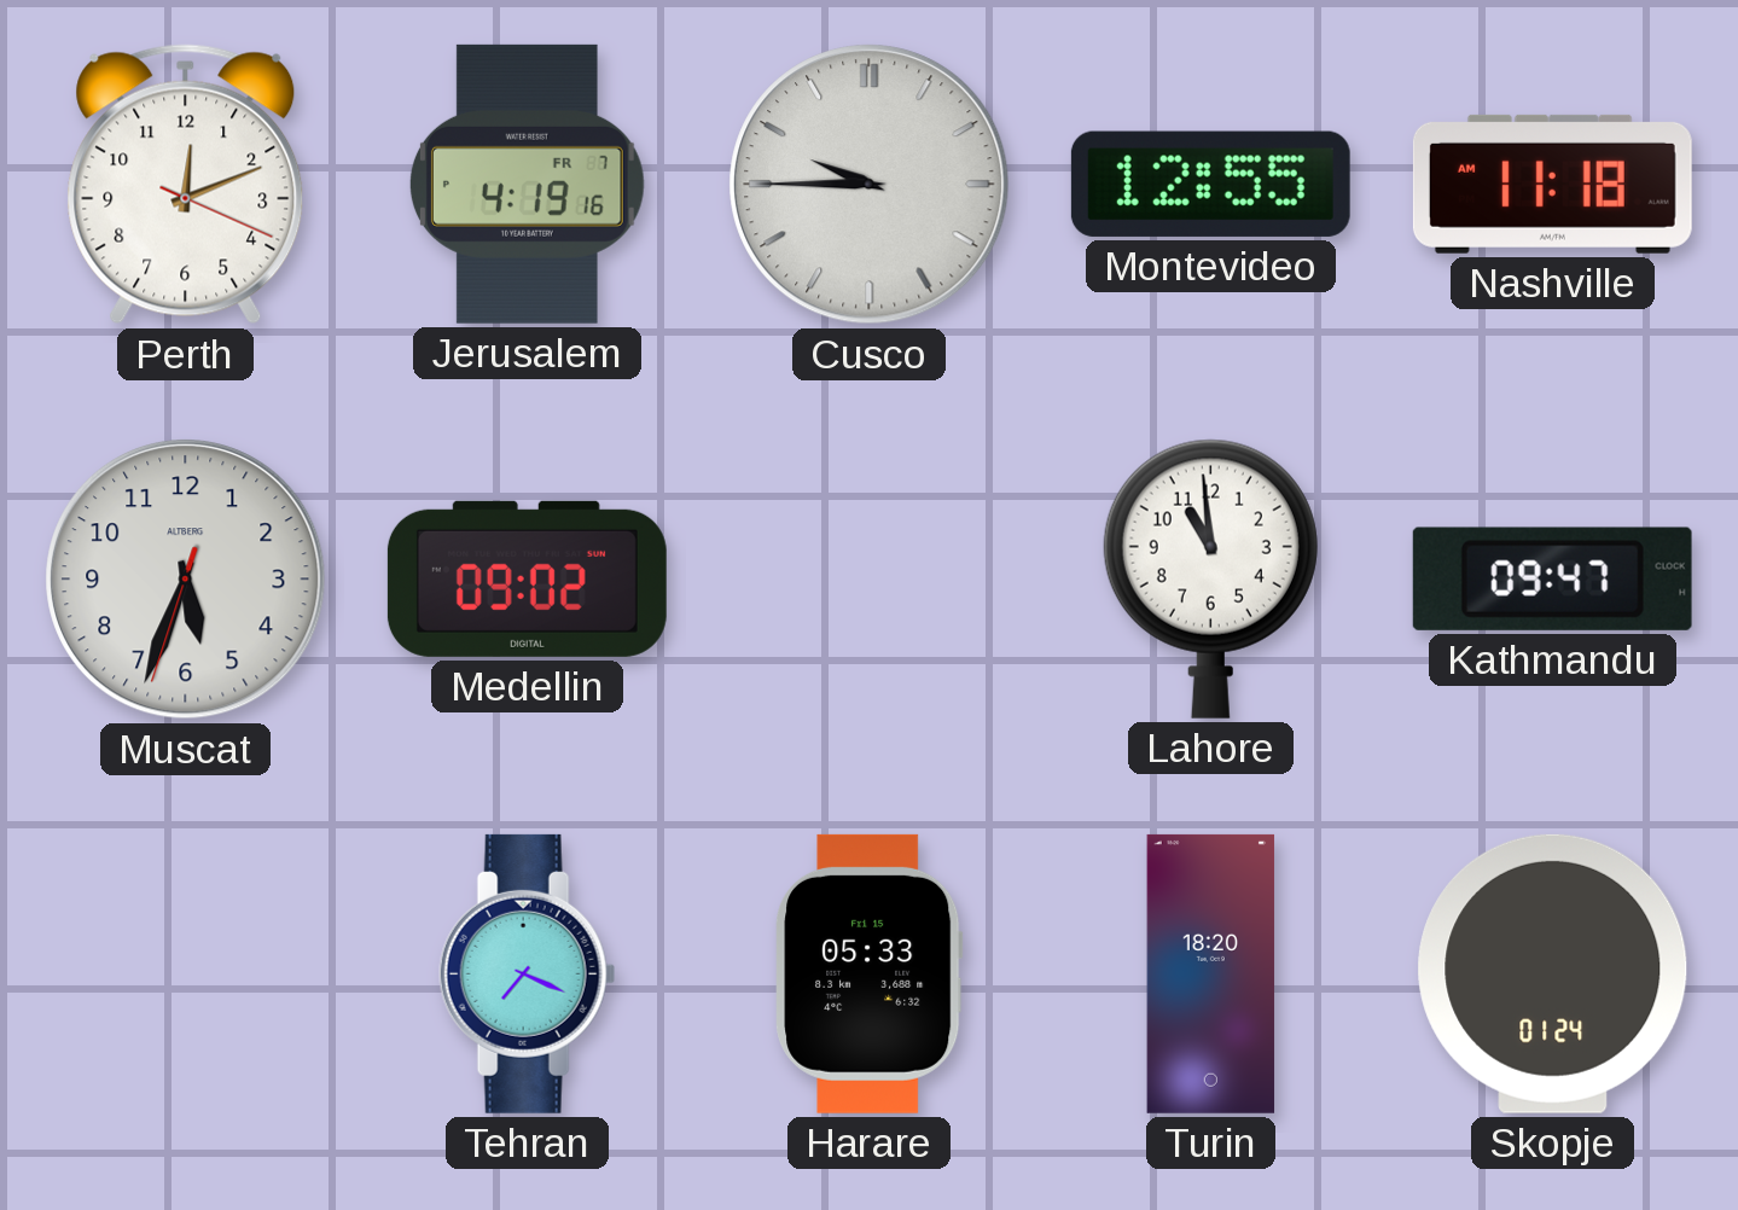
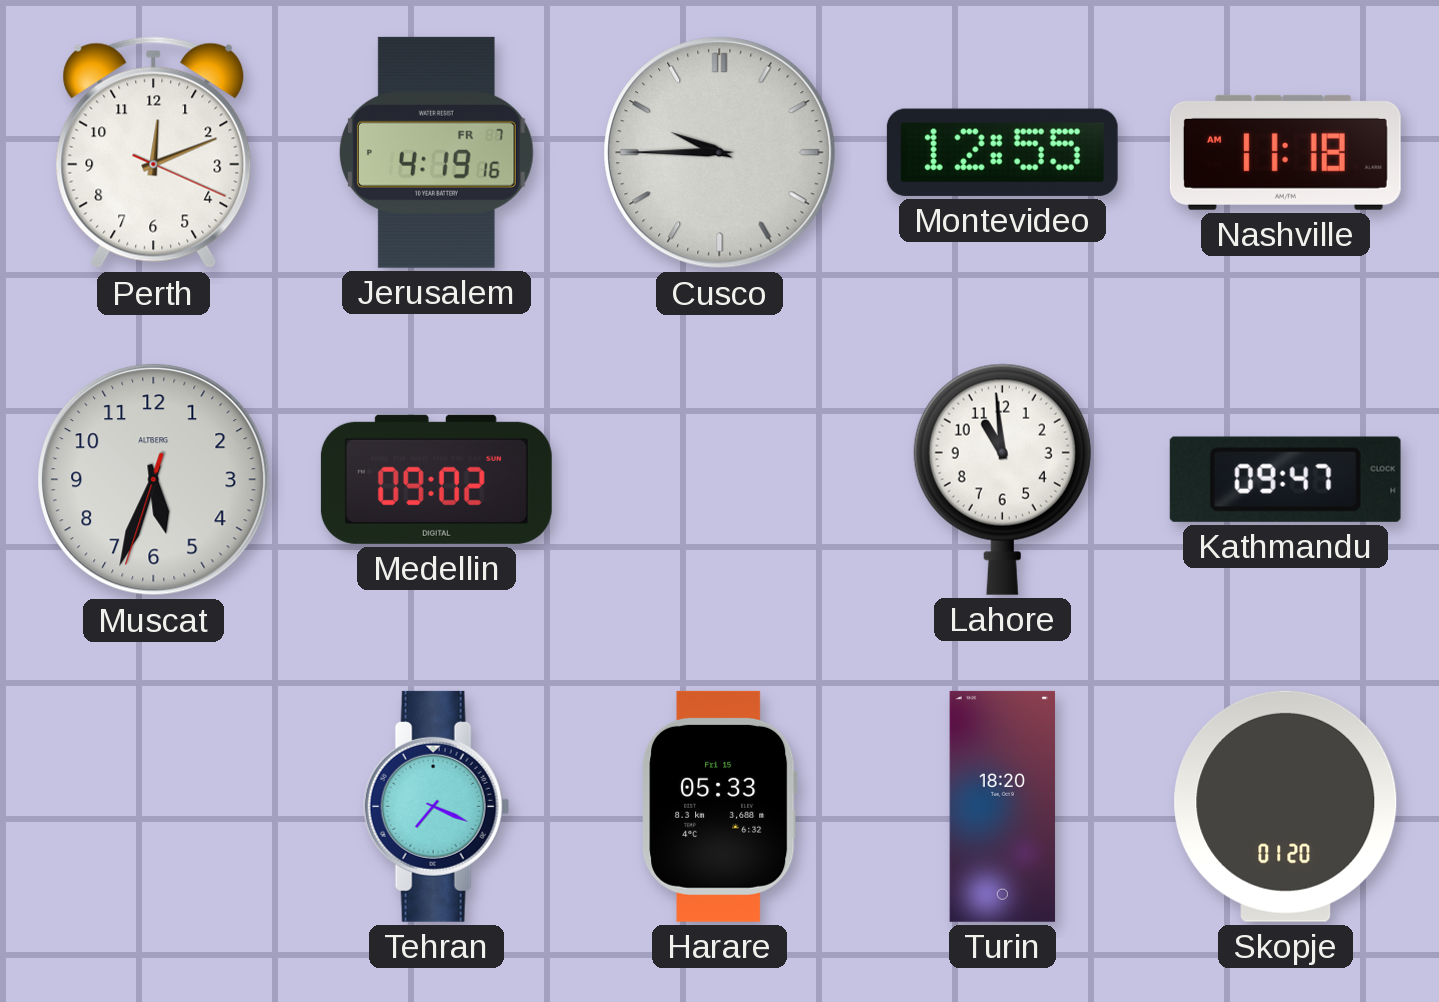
Skopje: 01:24 -> 01:20
